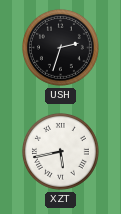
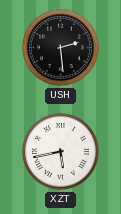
USH: 2:33 -> 2:29
